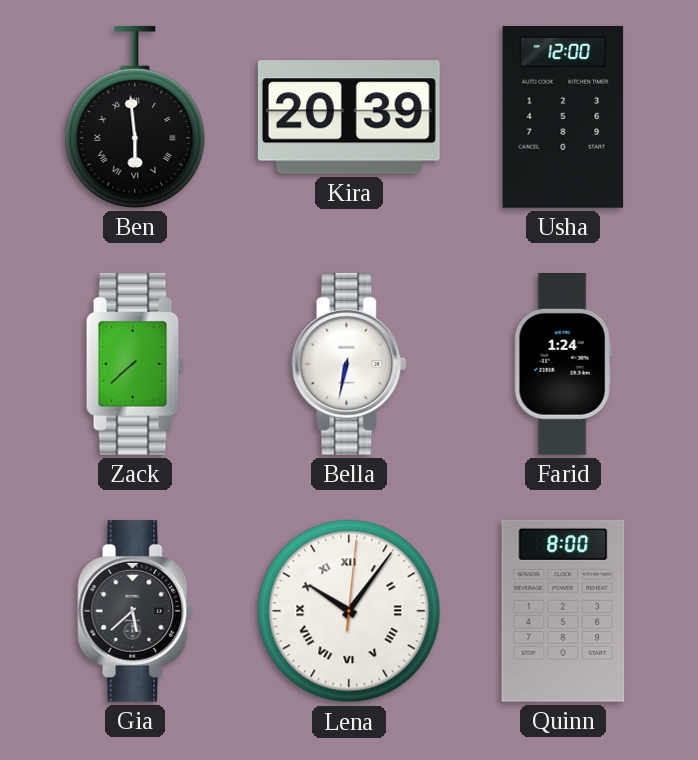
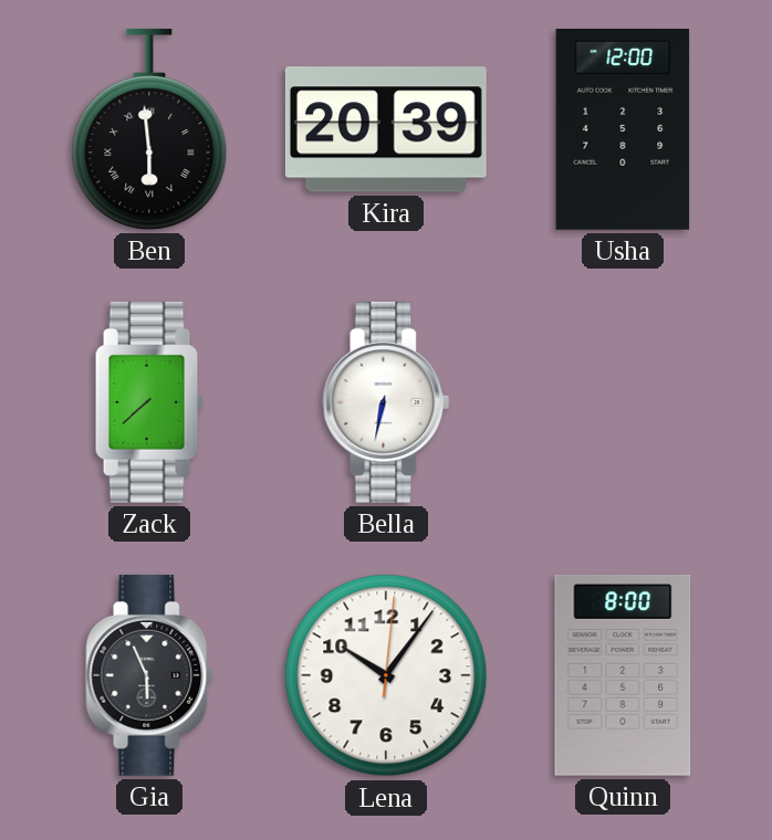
Farid: 1:24 -> none
Gia: 5:38 -> 5:56
Lena numerals: Roman -> Arabic
